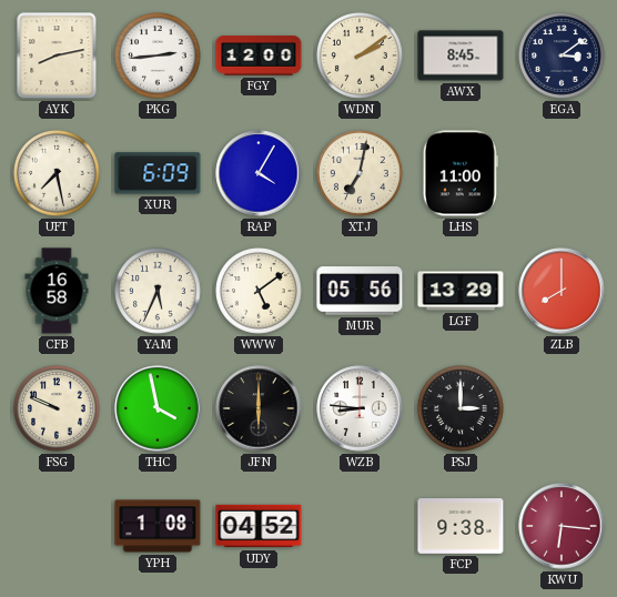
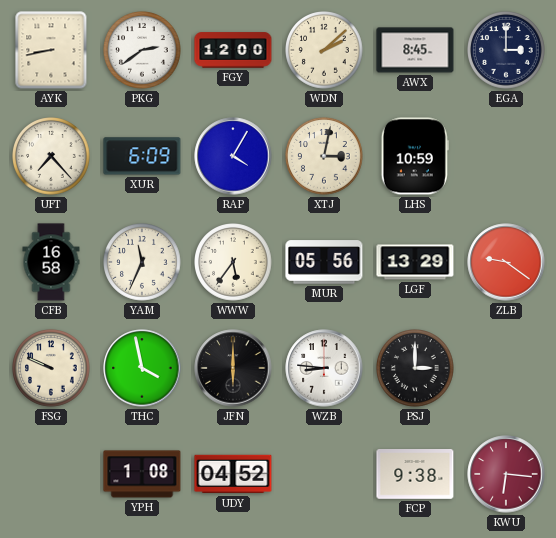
AYK: 8:13 -> 8:43
PKG: 2:44 -> 2:39
WDN: 2:09 -> 2:08
EGA: 3:09 -> 3:00
UFT: 7:28 -> 7:23
XTJ: 7:02 -> 3:02
LHS: 11:00 -> 10:59
YAM: 5:34 -> 11:34
WWW: 5:09 -> 5:36
ZLB: 8:00 -> 9:21
